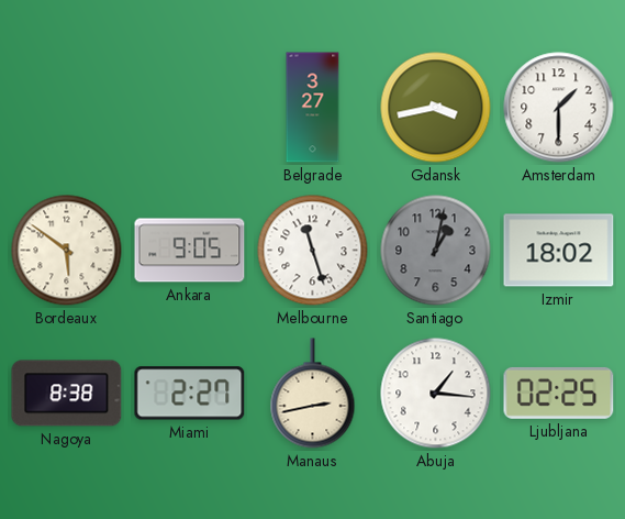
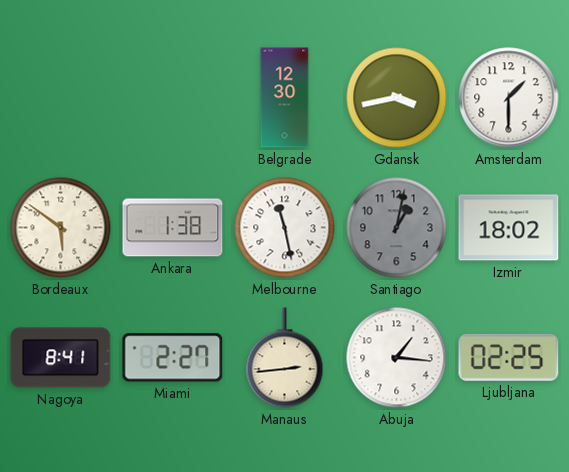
Belgrade: 3:27 -> 12:30
Ankara: 9:05 -> 1:38
Melbourne: 11:27 -> 11:28
Nagoya: 8:38 -> 8:41
Manaus: 2:43 -> 2:44
